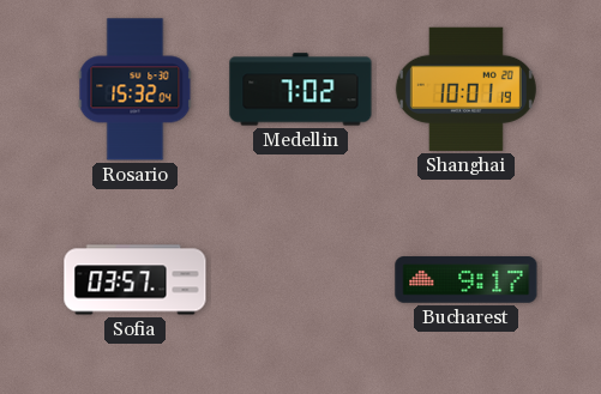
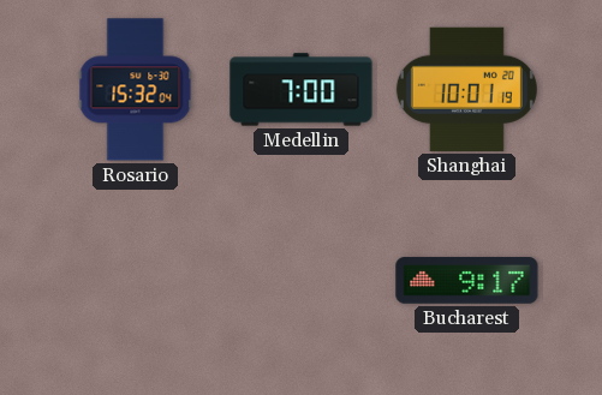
Medellin: 7:02 -> 7:00
Sofia: 03:57 -> none
